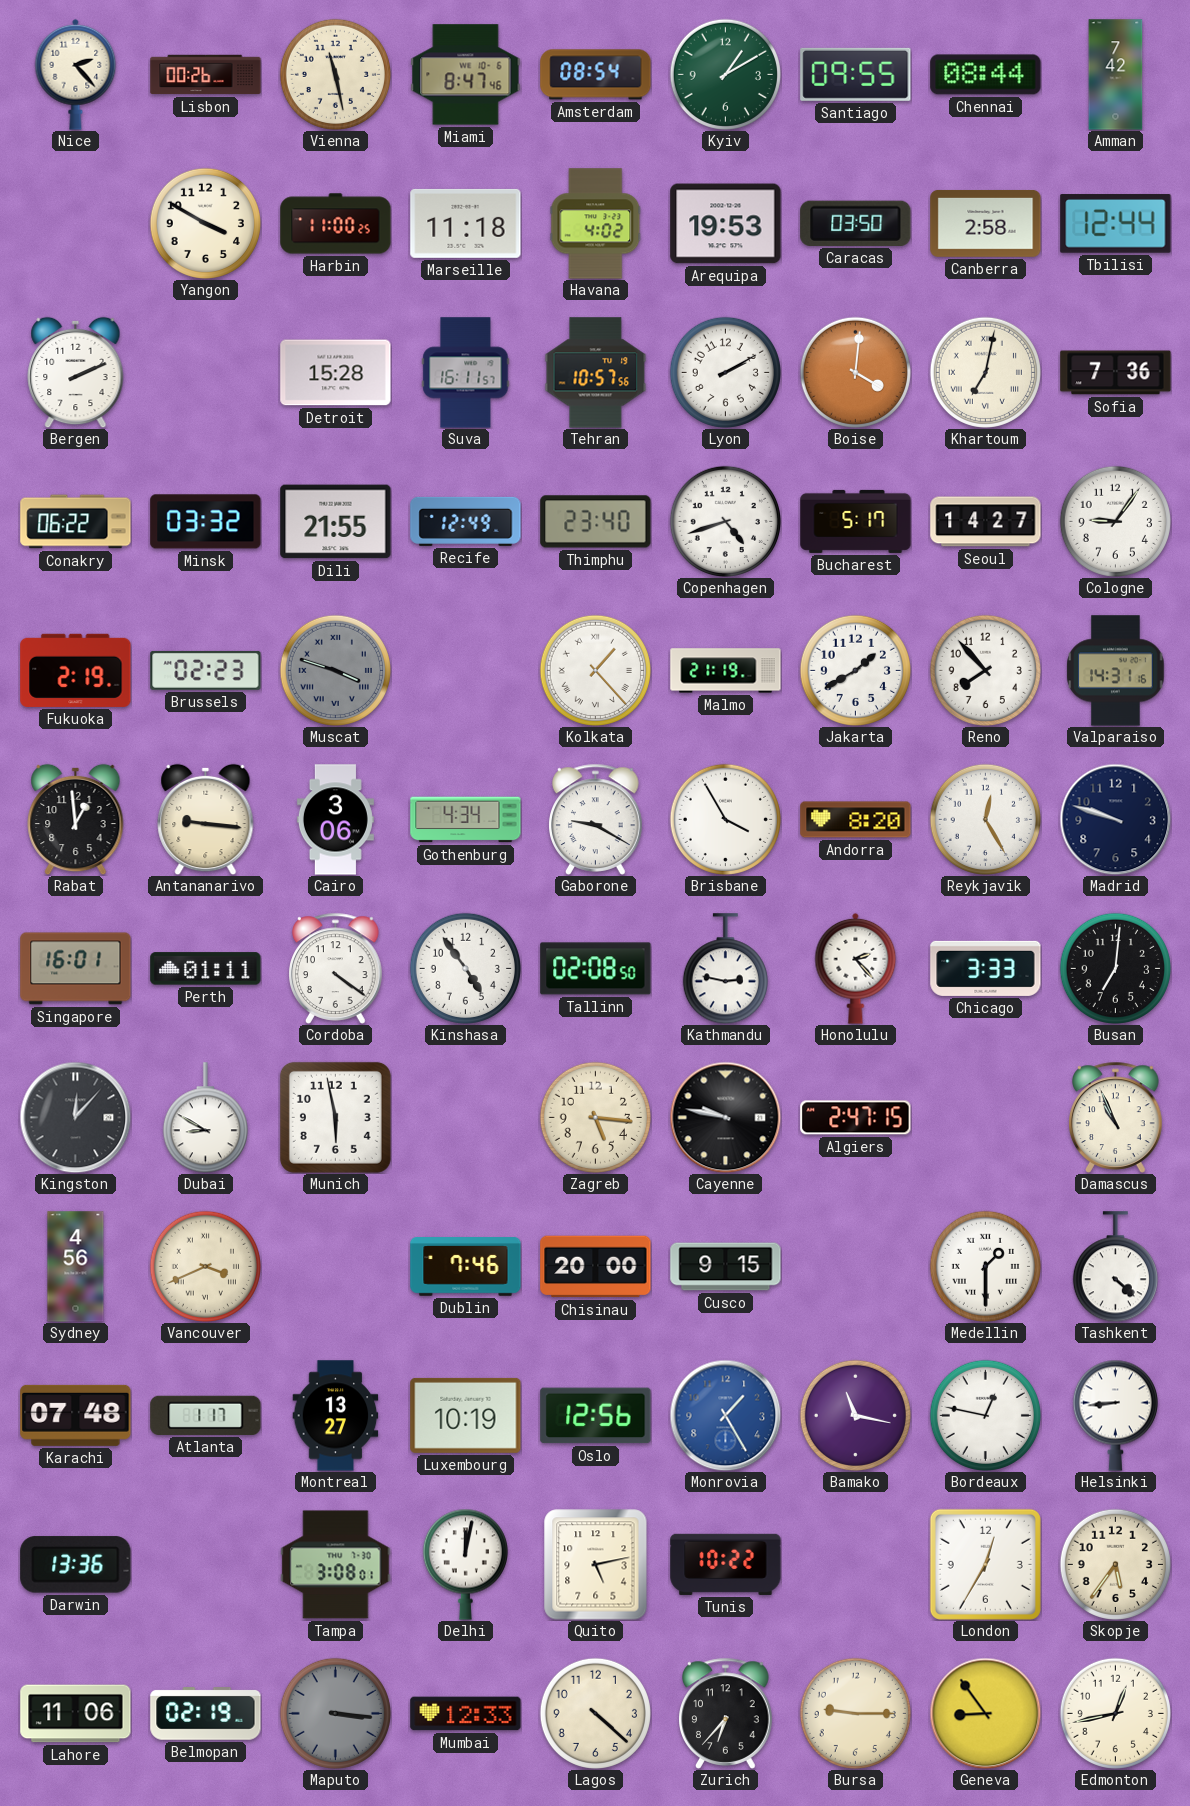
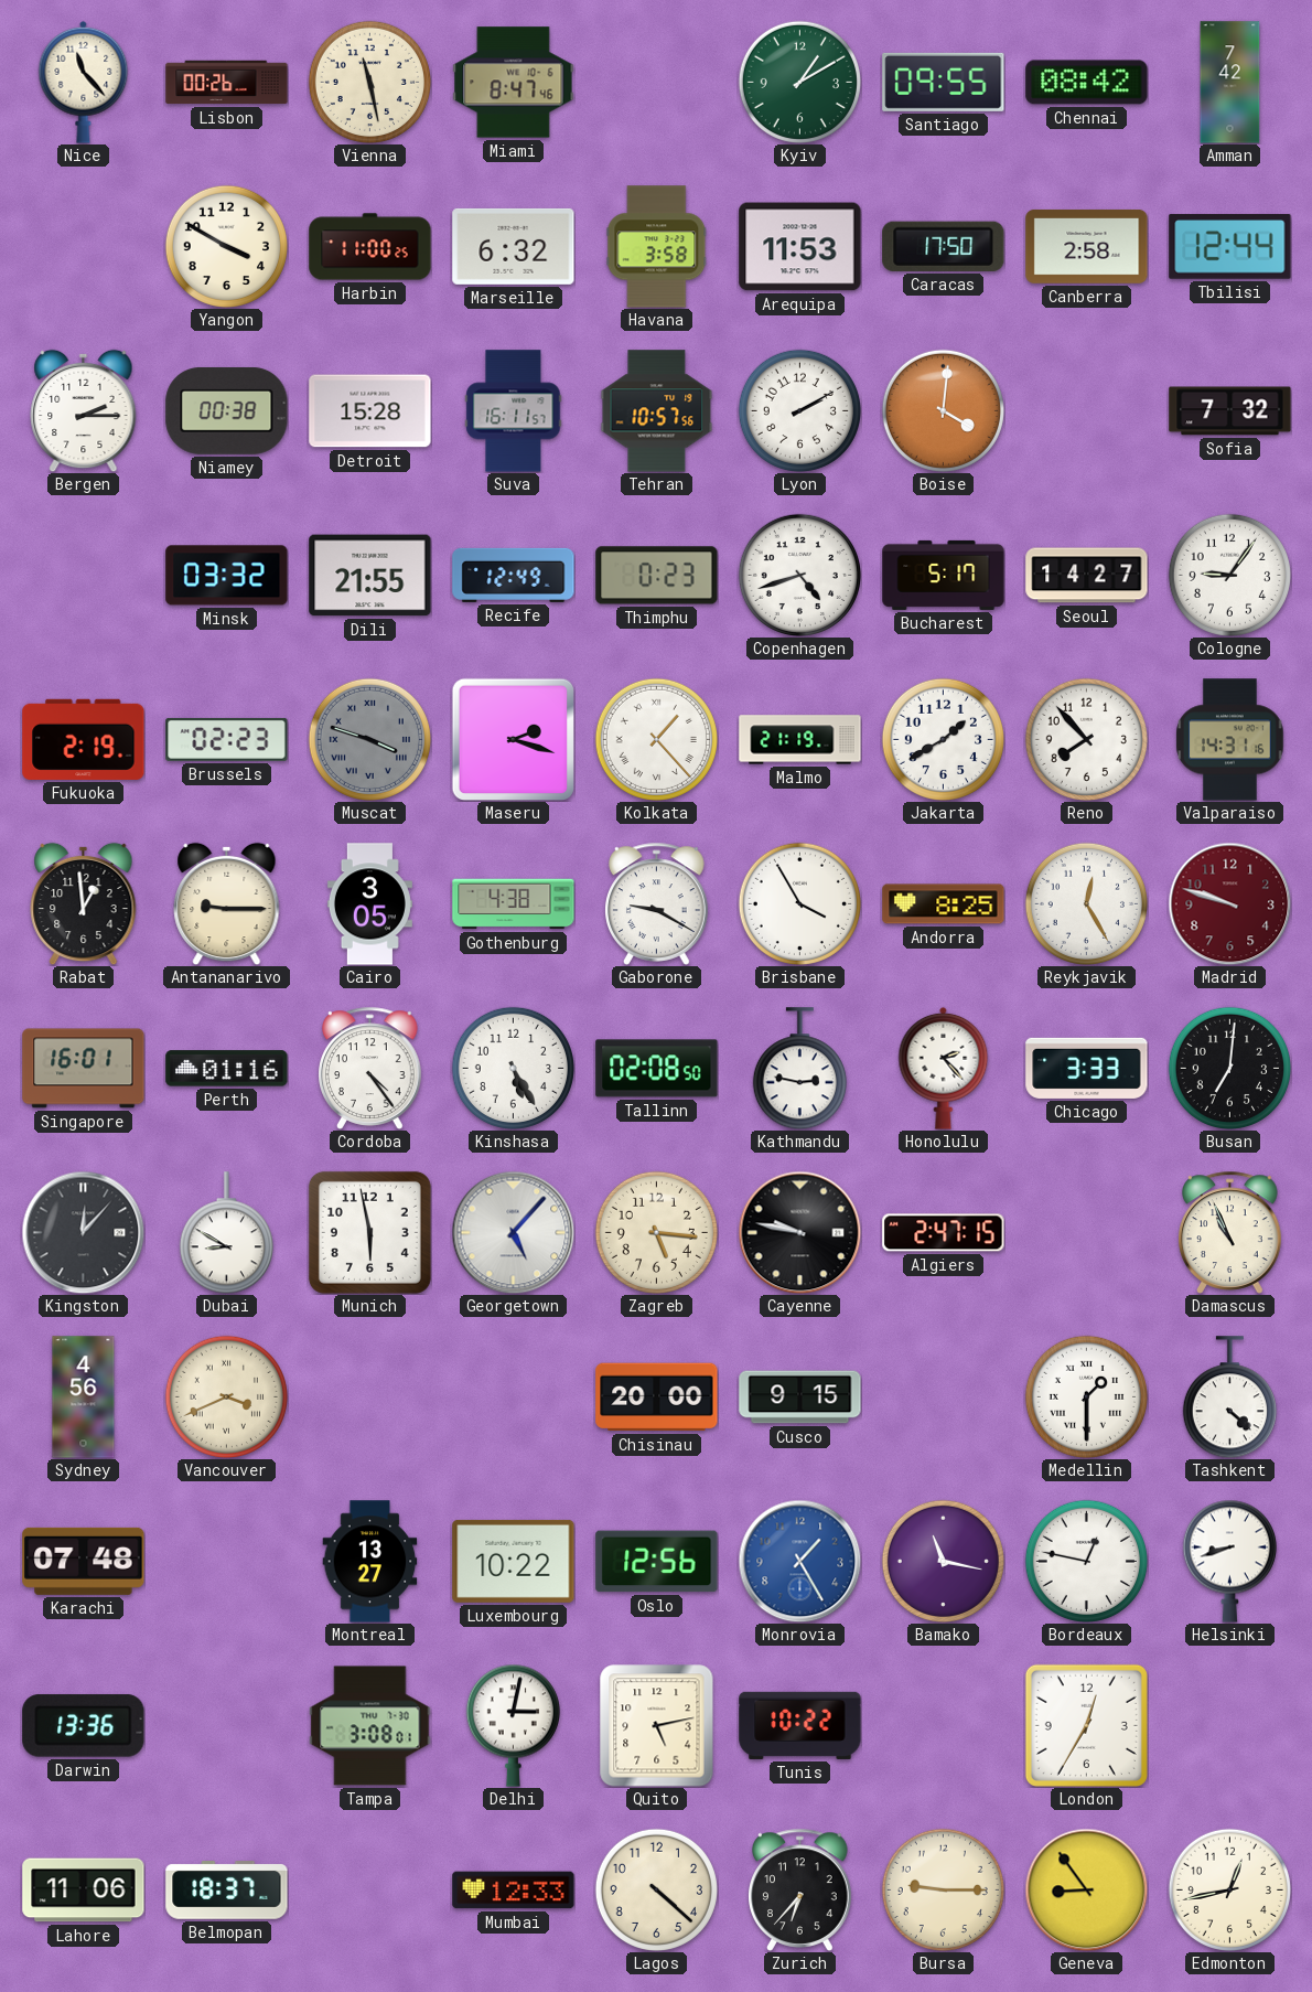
Nice: 2:23 -> 11:23
Amsterdam: 08:54 -> none
Chennai: 08:44 -> 08:42
Marseille: 11:18 -> 6:32
Havana: 4:02 -> 3:58
Arequipa: 19:53 -> 11:53
Caracas: 03:50 -> 17:50
Bergen: 2:11 -> 2:15
Niamey: none -> 00:38
Khartoum: 7:02 -> none
Sofia: 7:36 -> 7:32
Conakry: 06:22 -> none
Thimphu: 23:40 -> 0:23
Maseru: none -> 2:18
Antananarivo: 9:16 -> 9:15
Cairo: 3:06 -> 3:05
Gothenburg: 4:34 -> 4:38
Andorra: 8:20 -> 8:25
Madrid dial: navy -> burgundy
Perth: 01:11 -> 01:16
Cordoba: 4:21 -> 4:24
Kinshasa: 4:54 -> 5:25
Georgetown: none -> 5:07
Dublin: 7:46 -> none
Atlanta: 1:17 -> none
Luxembourg: 10:19 -> 10:22
Helsinki: 8:44 -> 8:42
Delhi: 12:02 -> 3:02
Skopje: 5:36 -> none
Belmopan: 02:19 -> 18:37
Maputo: 3:16 -> none
